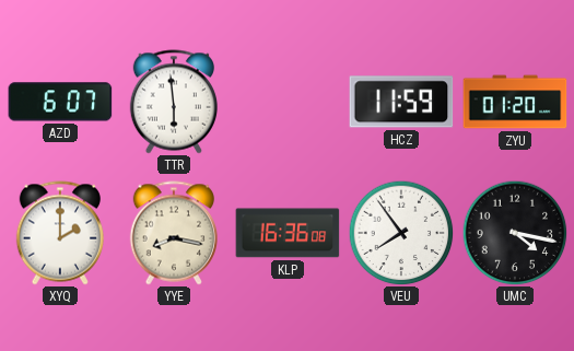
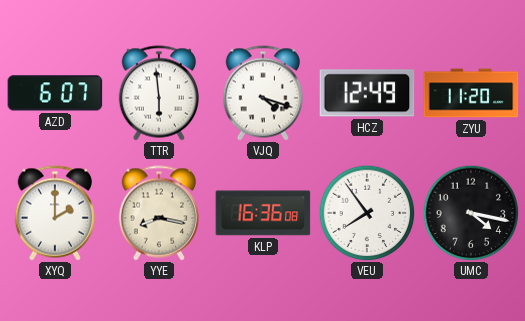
VJQ: none -> 4:18
HCZ: 11:59 -> 12:49
ZYU: 01:20 -> 11:20
